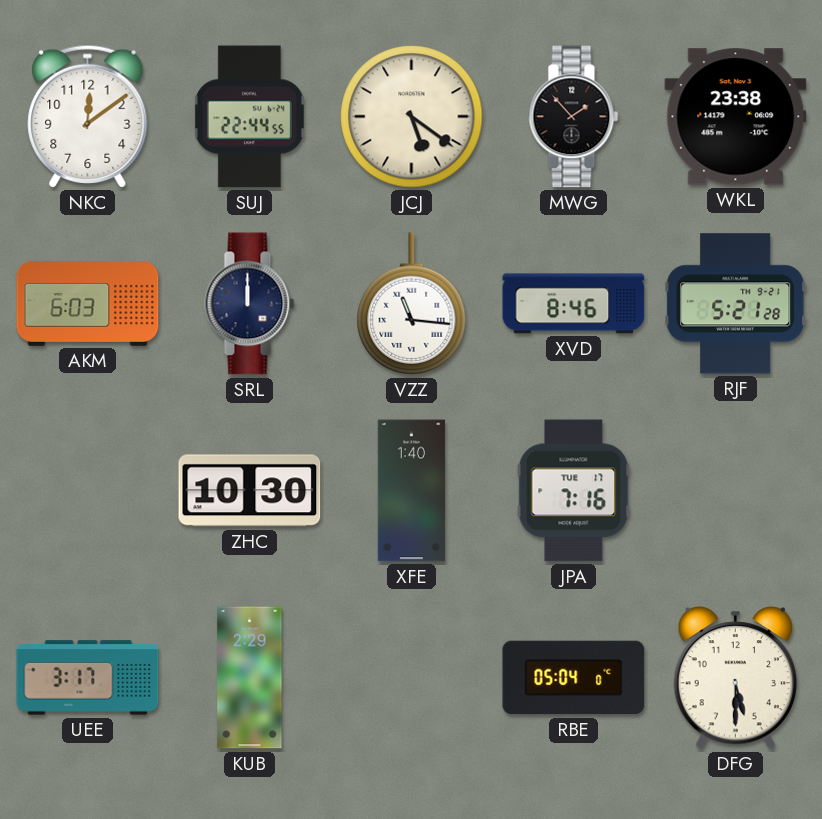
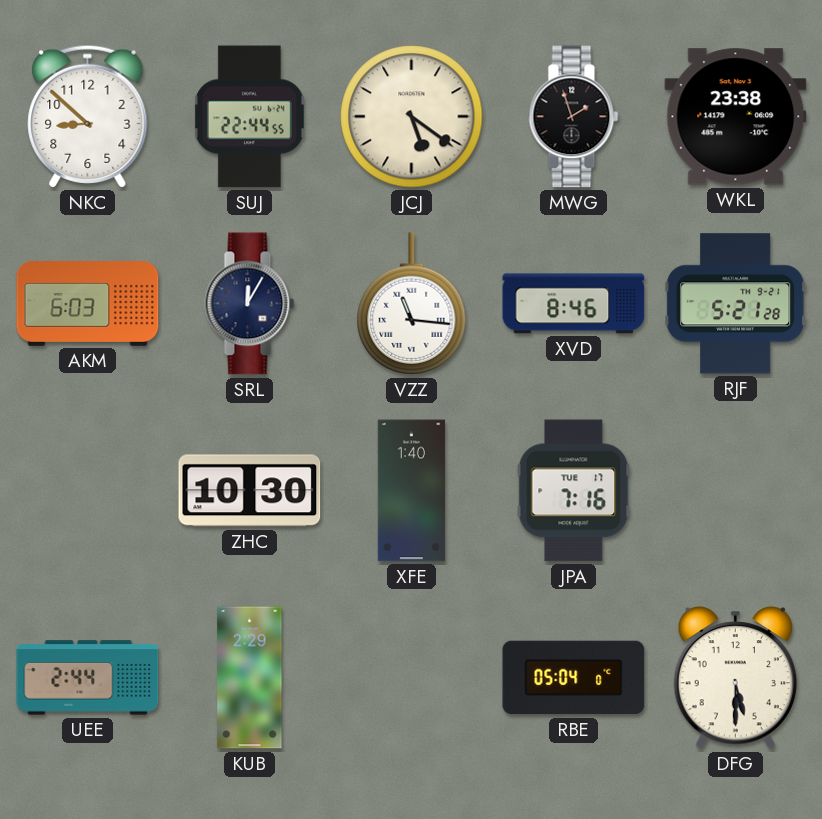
NKC: 12:09 -> 8:52
MWG: 1:53 -> 1:57
SRL: 12:00 -> 12:05
UEE: 3:17 -> 2:44
